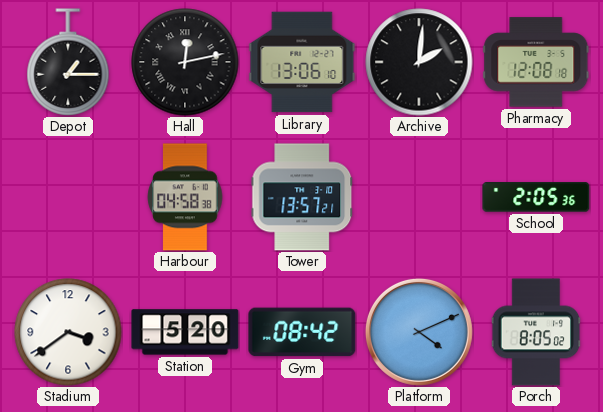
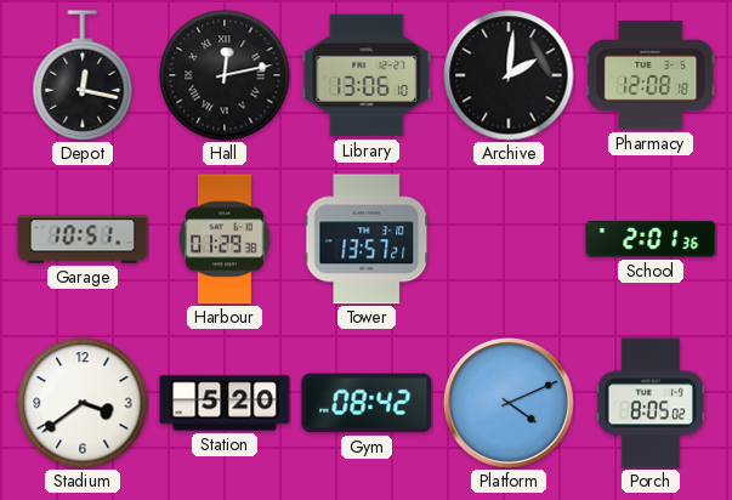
Depot: 1:15 -> 12:17
Garage: none -> 10:51
Harbour: 04:58 -> 01:29
School: 2:05 -> 2:01
